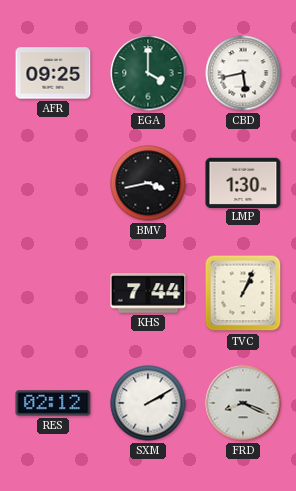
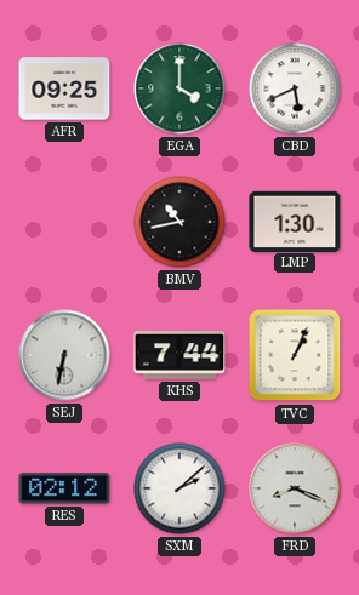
CBD: 5:43 -> 5:41
BMV: 3:43 -> 10:43
SEJ: none -> 6:32
SXM: 2:10 -> 2:08
